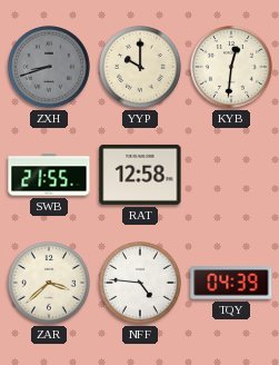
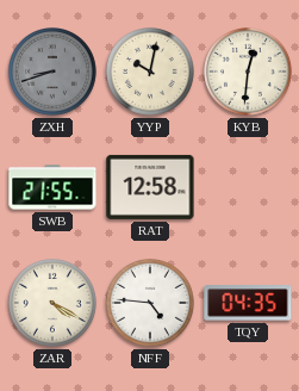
YYP: 10:00 -> 10:02
ZAR: 3:38 -> 4:20
TQY: 04:39 -> 04:35
